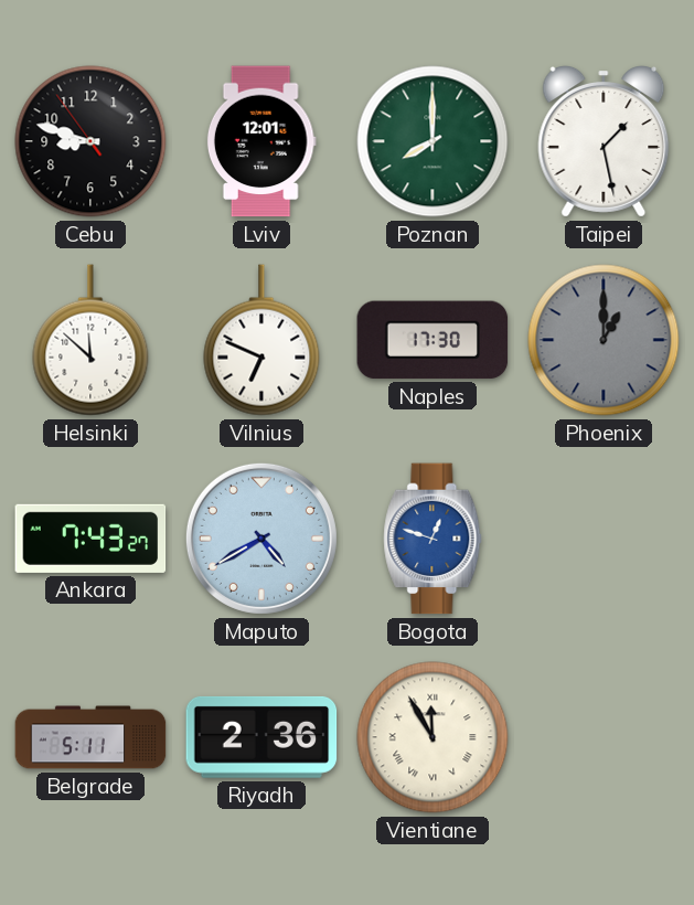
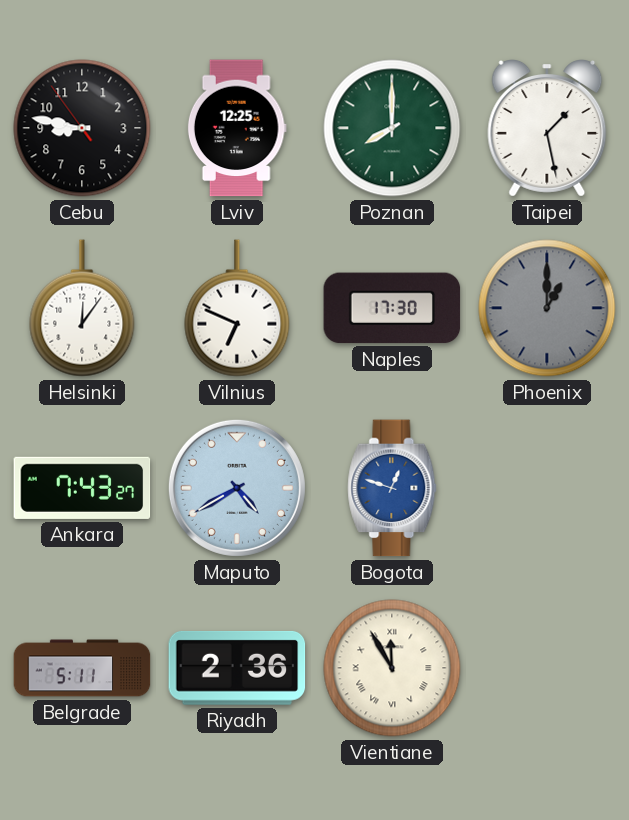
Cebu: 8:47 -> 8:46
Lviv: 12:01 -> 12:25
Helsinki: 11:52 -> 12:06
